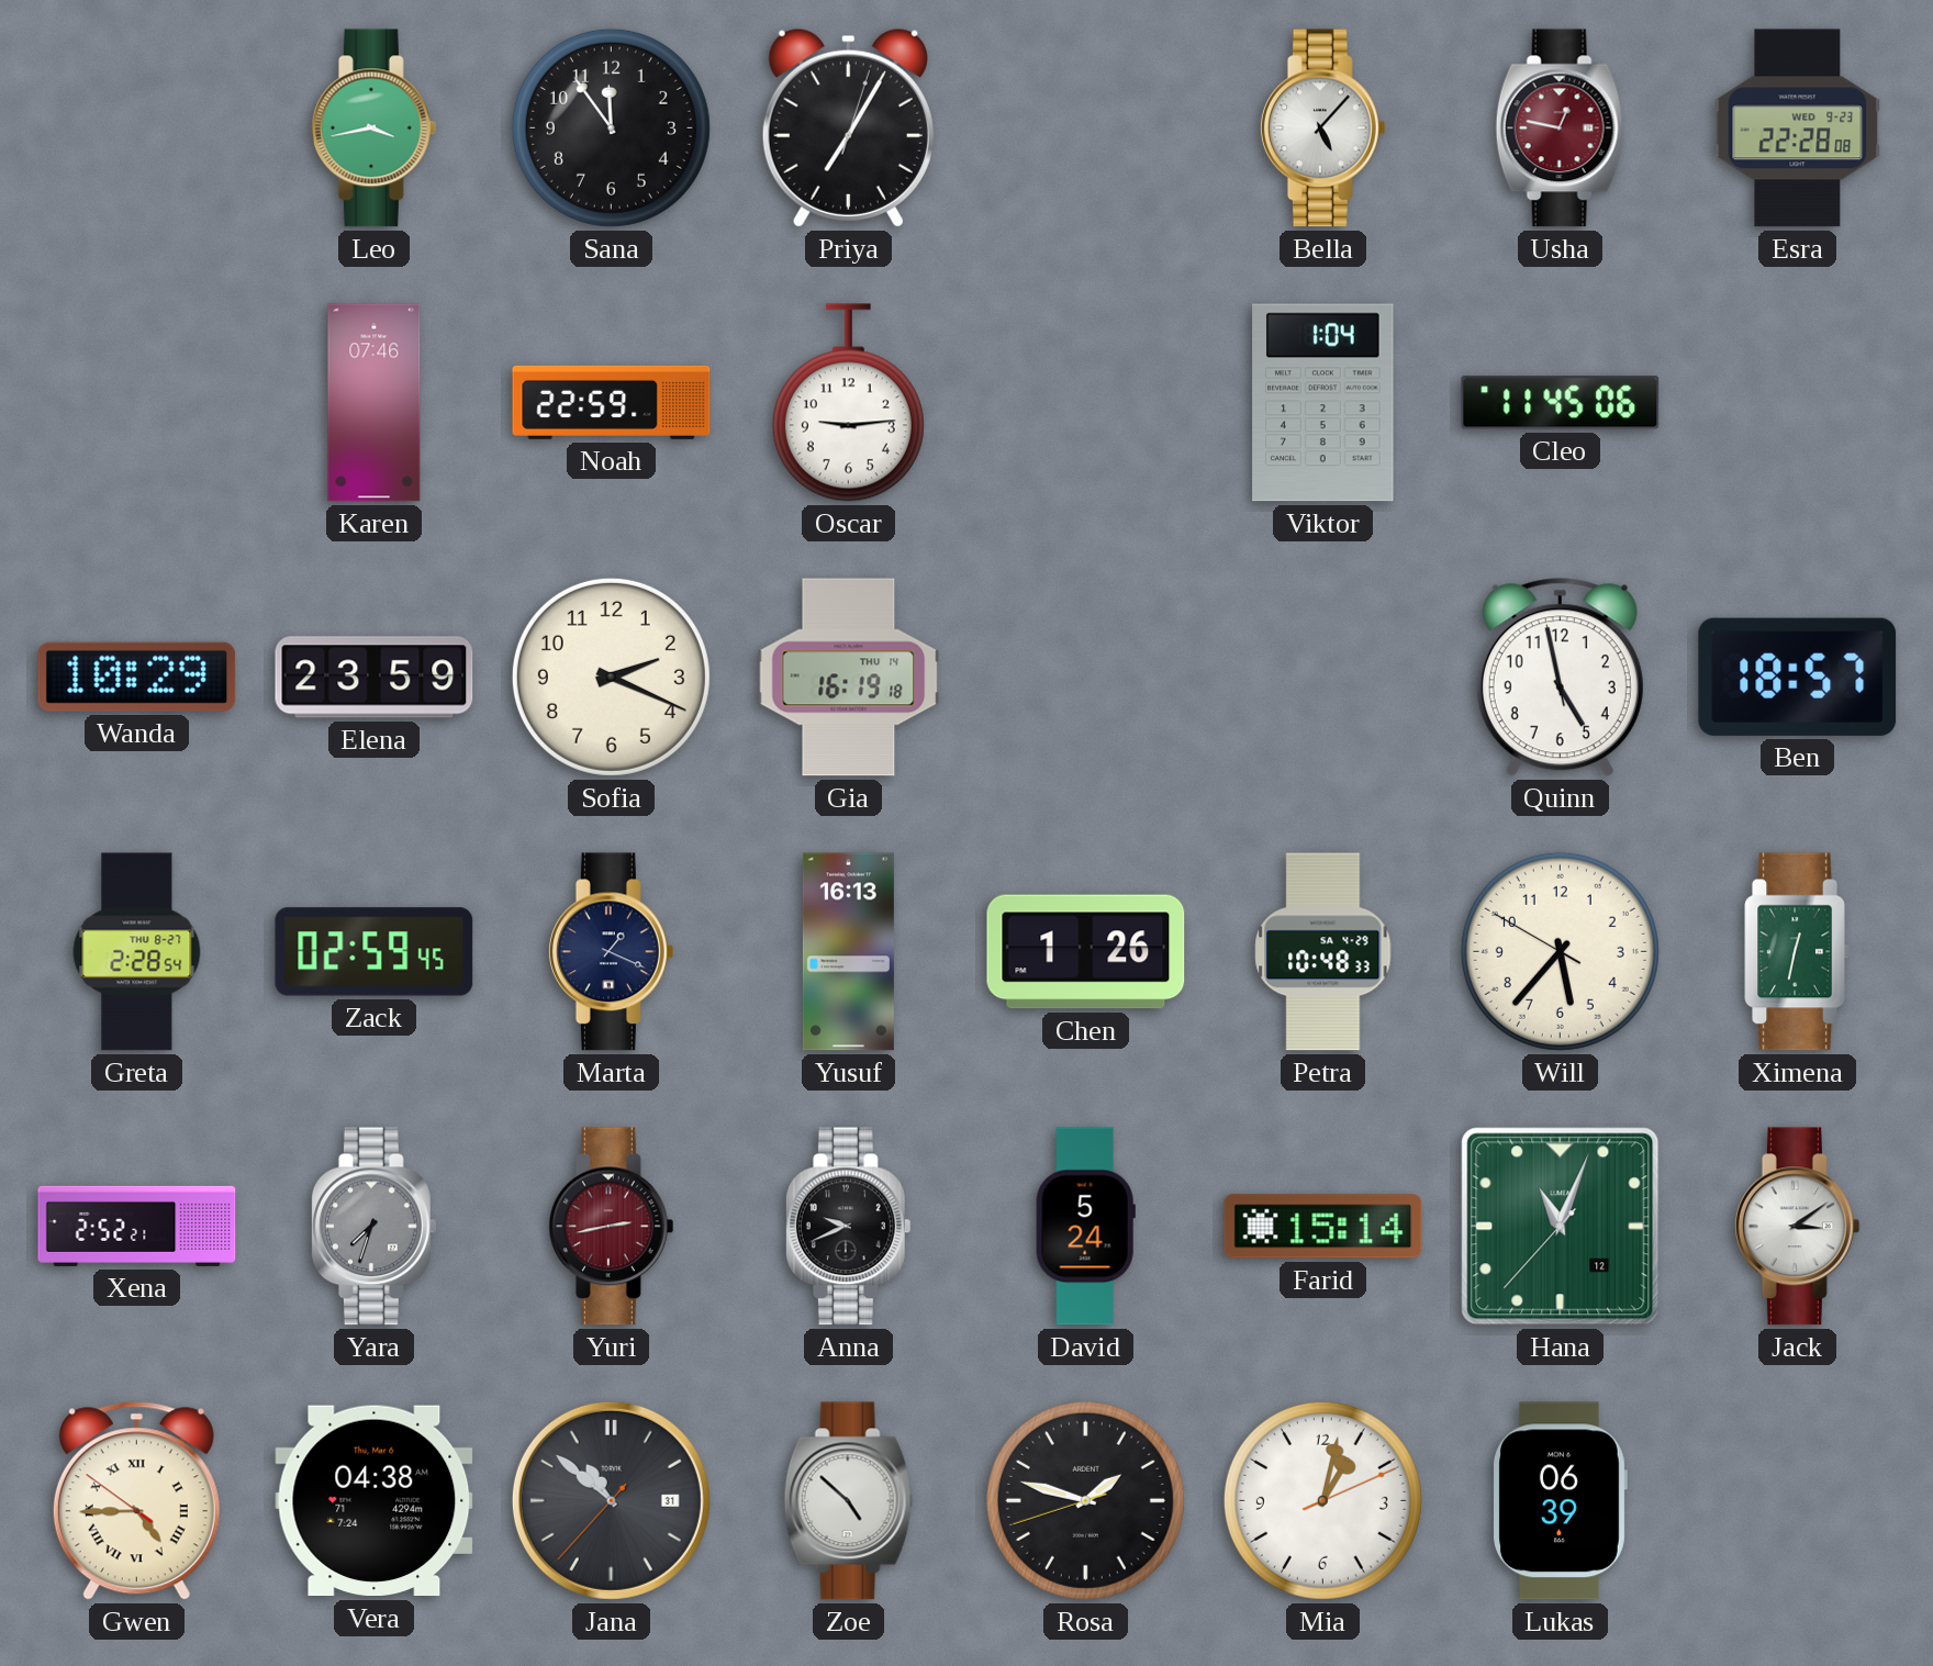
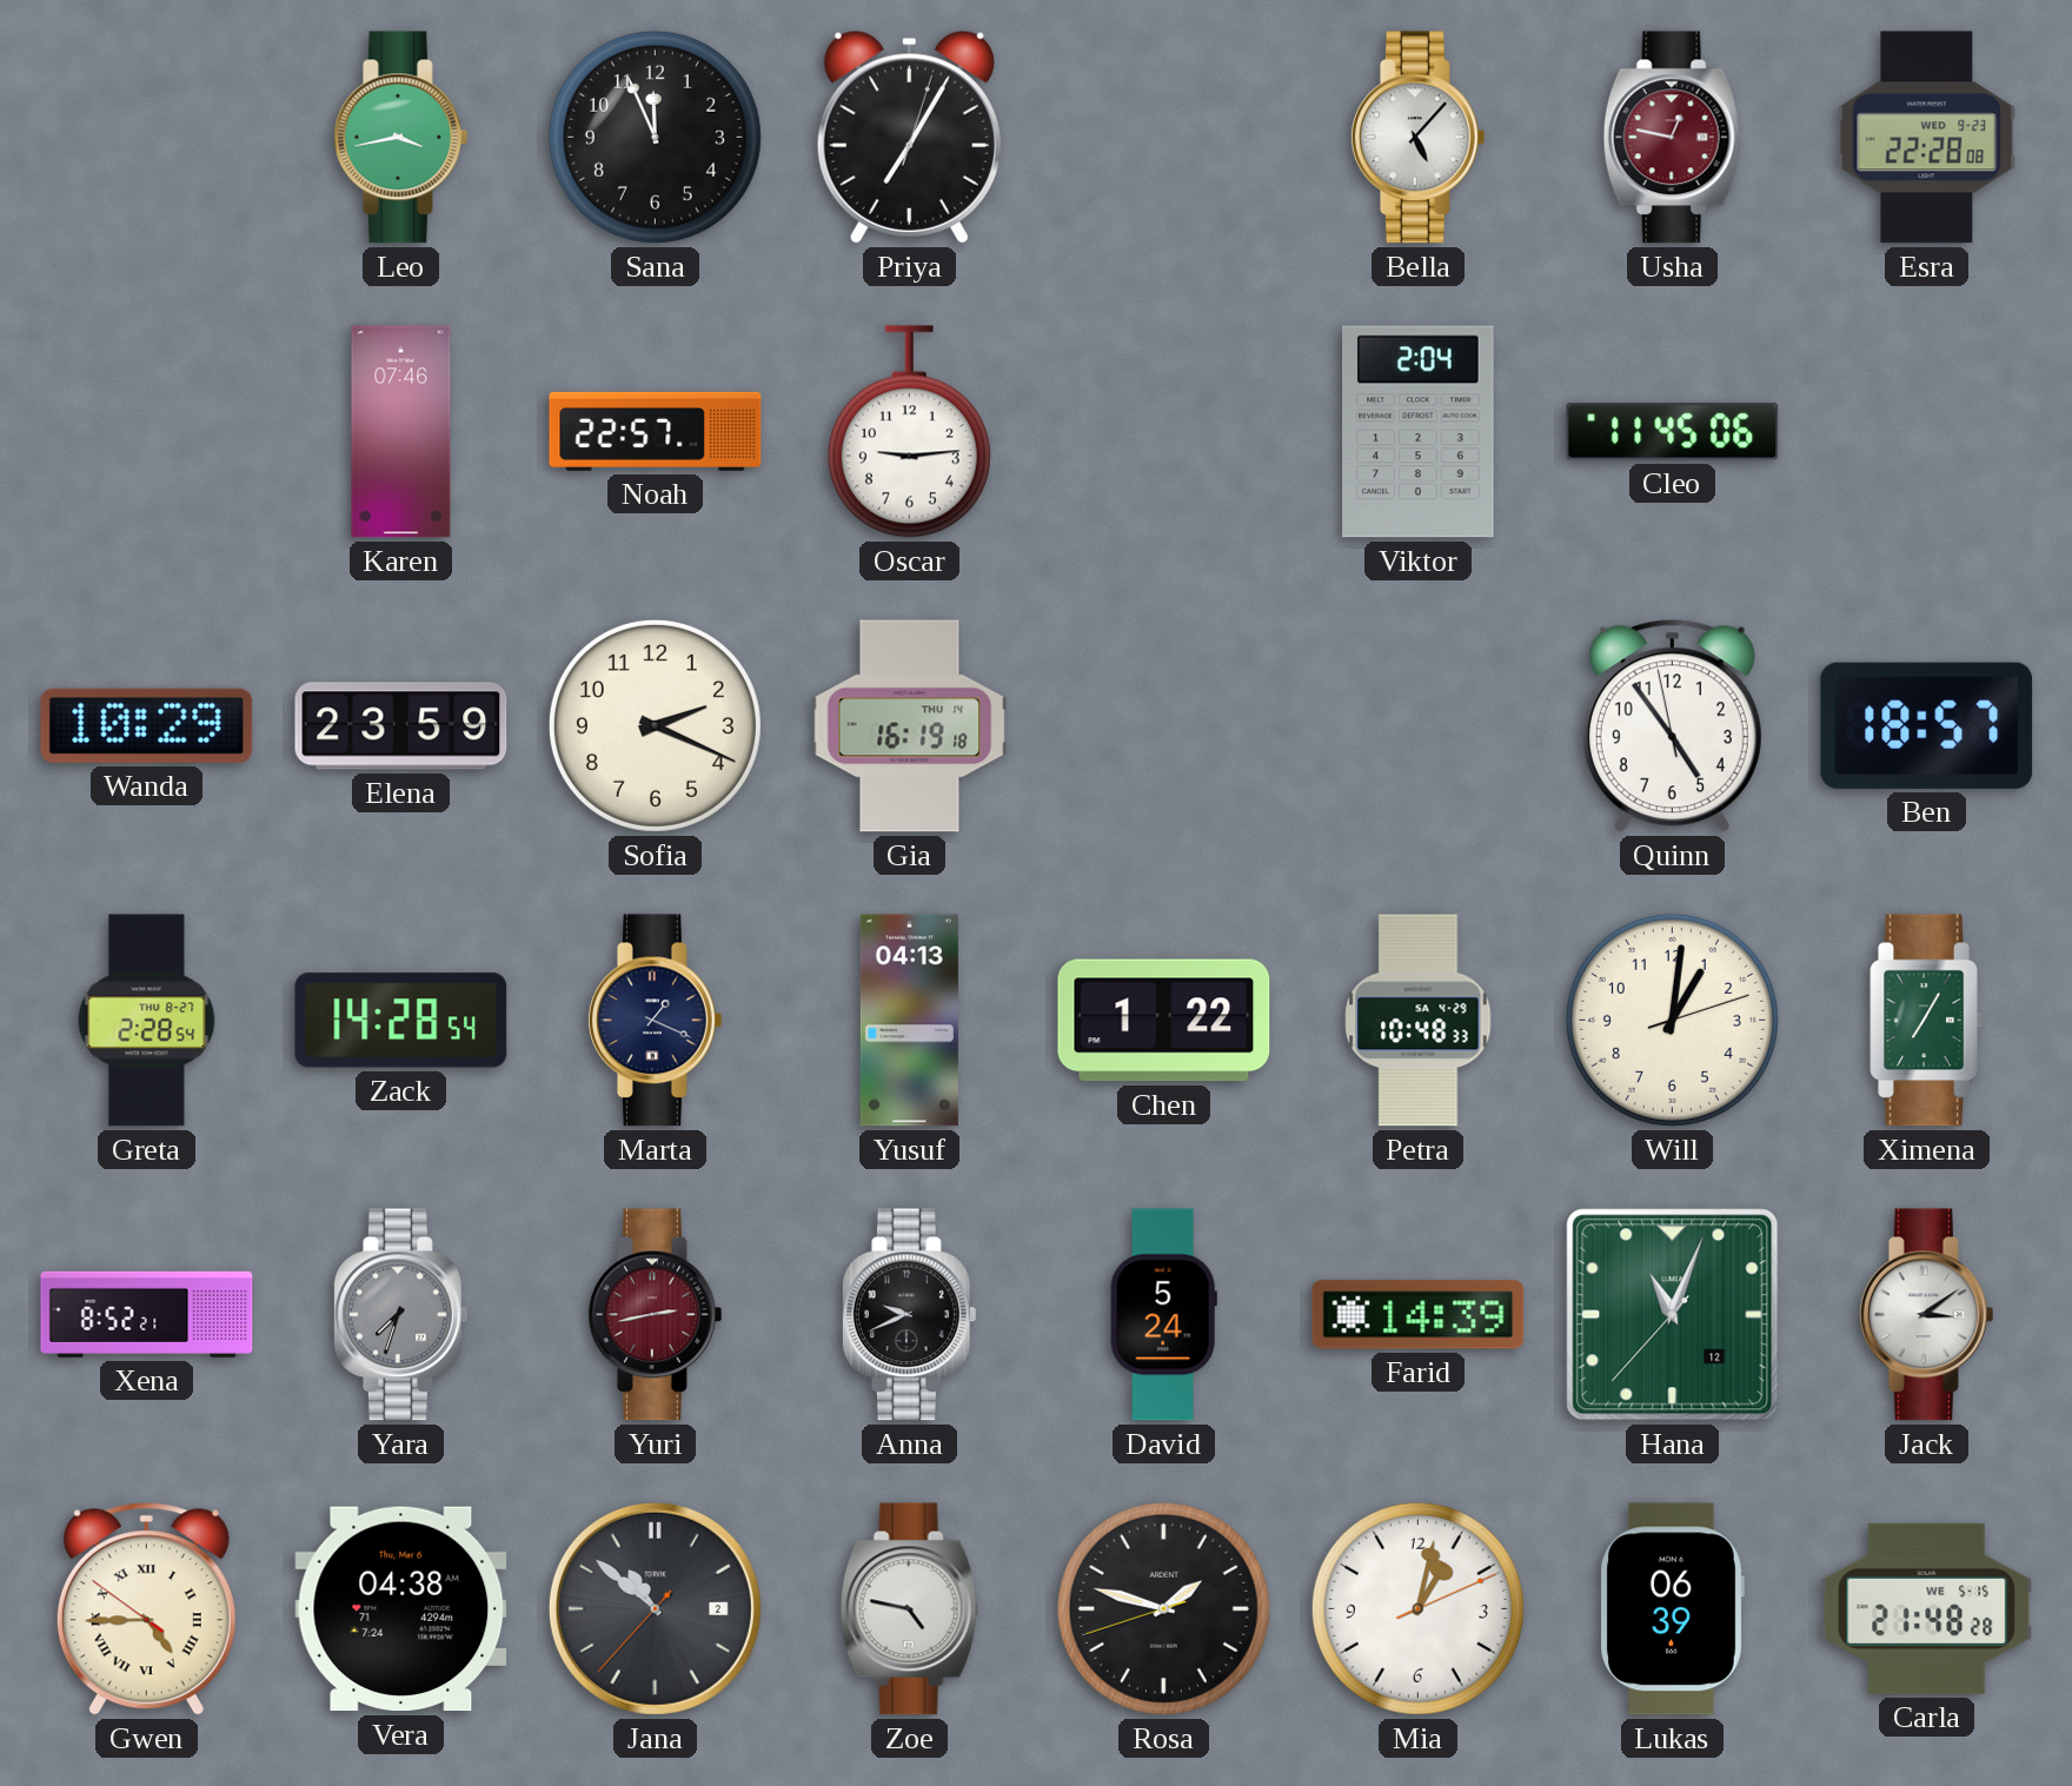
Sana: 11:54 -> 11:56
Noah: 22:59 -> 22:57
Viktor: 1:04 -> 2:04
Quinn: 4:57 -> 4:53
Zack: 02:59 -> 14:28
Yusuf: 16:13 -> 04:13
Chen: 1:26 -> 1:22
Will: 5:36 -> 1:01
Ximena: 12:32 -> 7:05
Xena: 2:52 -> 8:52
Farid: 15:14 -> 14:39
Jana date: 31 -> 2
Zoe: 4:52 -> 4:47
Carla: none -> 21:48
